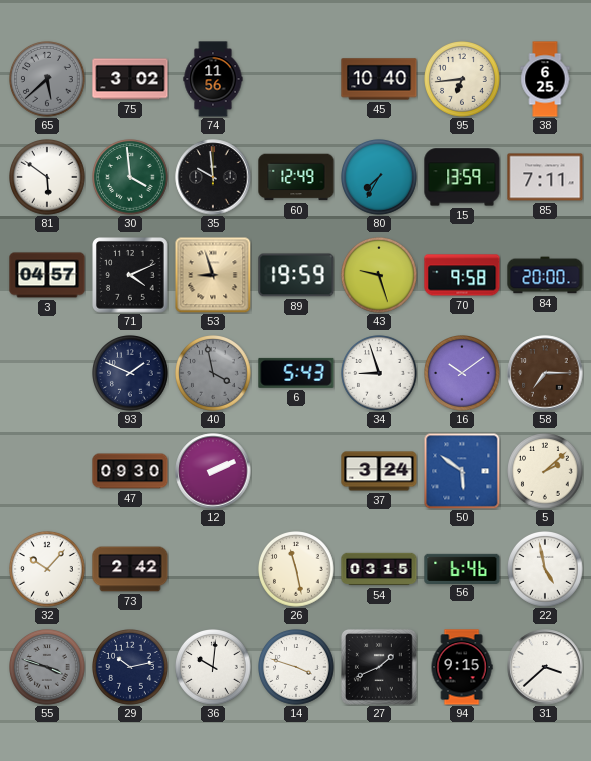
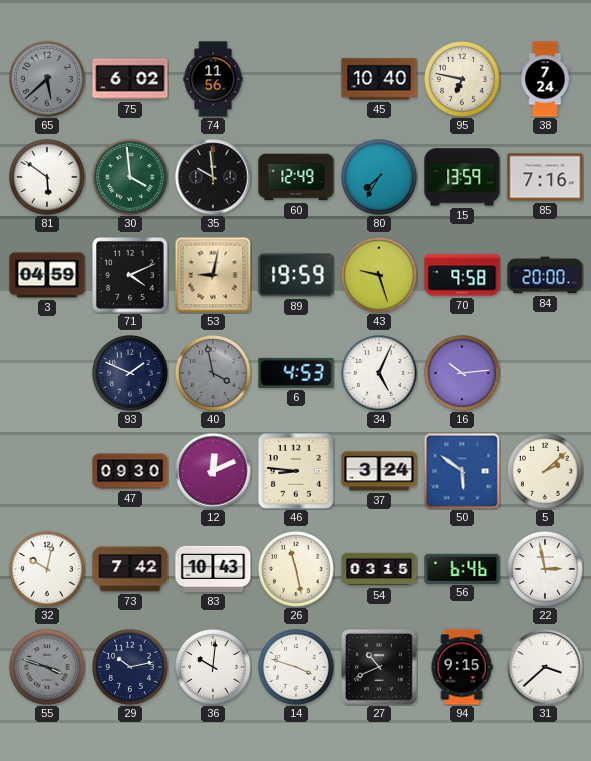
75: 3:02 -> 6:02
95: 6:44 -> 6:47
38: 6:25 -> 7:24
85: 7:11 -> 7:16
3: 04:57 -> 04:59
53: 8:57 -> 9:02
6: 5:43 -> 4:53
34: 8:57 -> 5:04
16: 10:09 -> 10:14
58: 7:15 -> none
12: 2:11 -> 12:11
46: none -> 8:46
32: 10:07 -> 10:02
73: 2:42 -> 7:42
83: none -> 10:43
22: 4:58 -> 2:58
27: 1:41 -> 10:41
